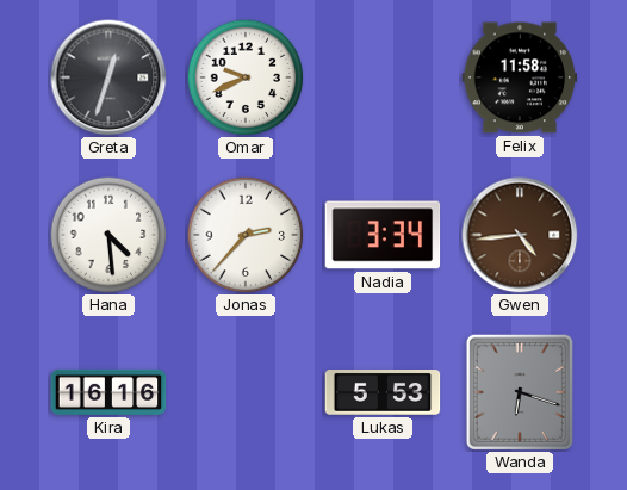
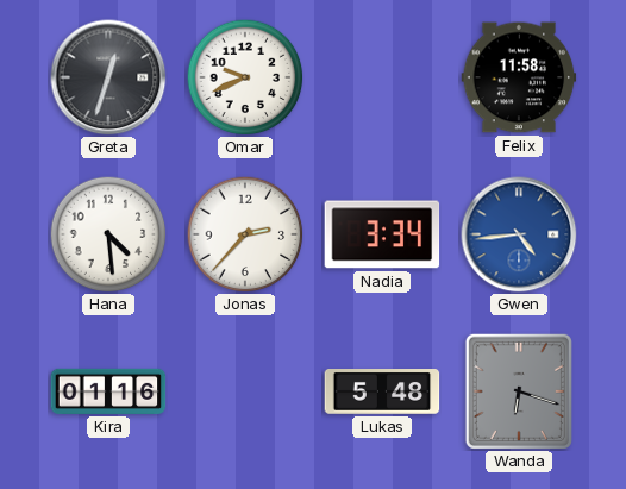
Gwen dial: brown -> blue
Kira: 16:16 -> 01:16
Lukas: 5:53 -> 5:48
